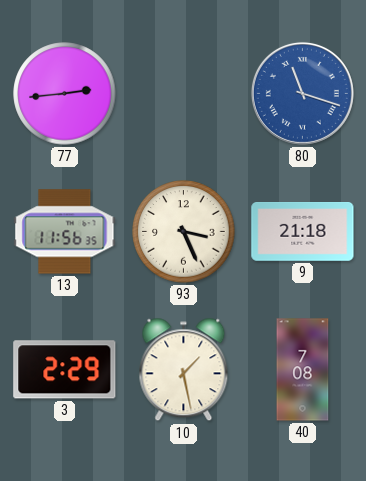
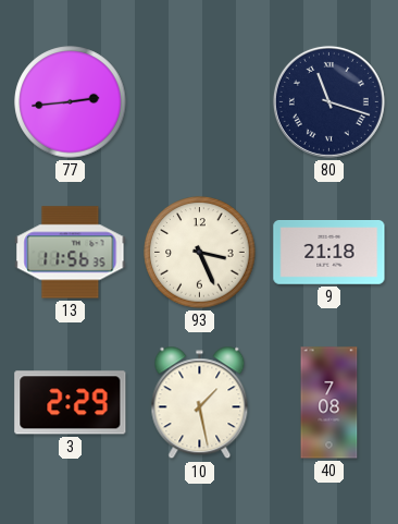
80 dial: blue -> navy
